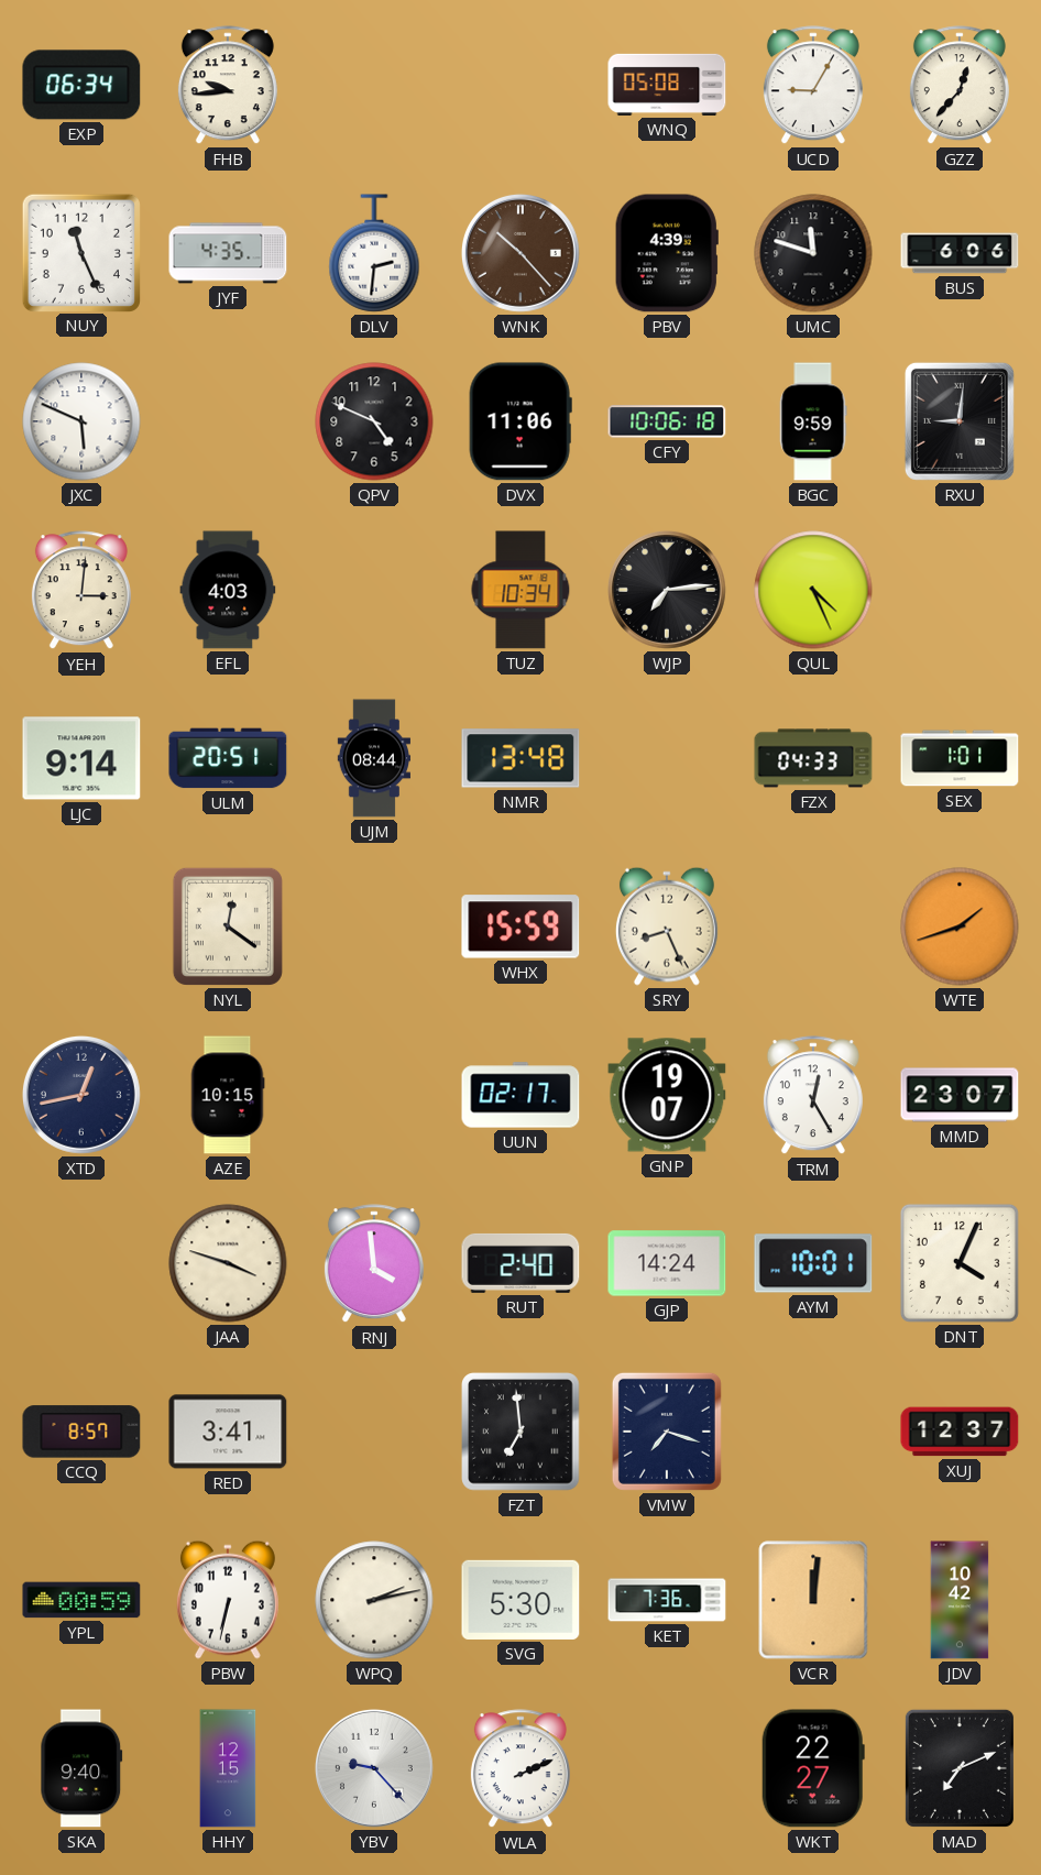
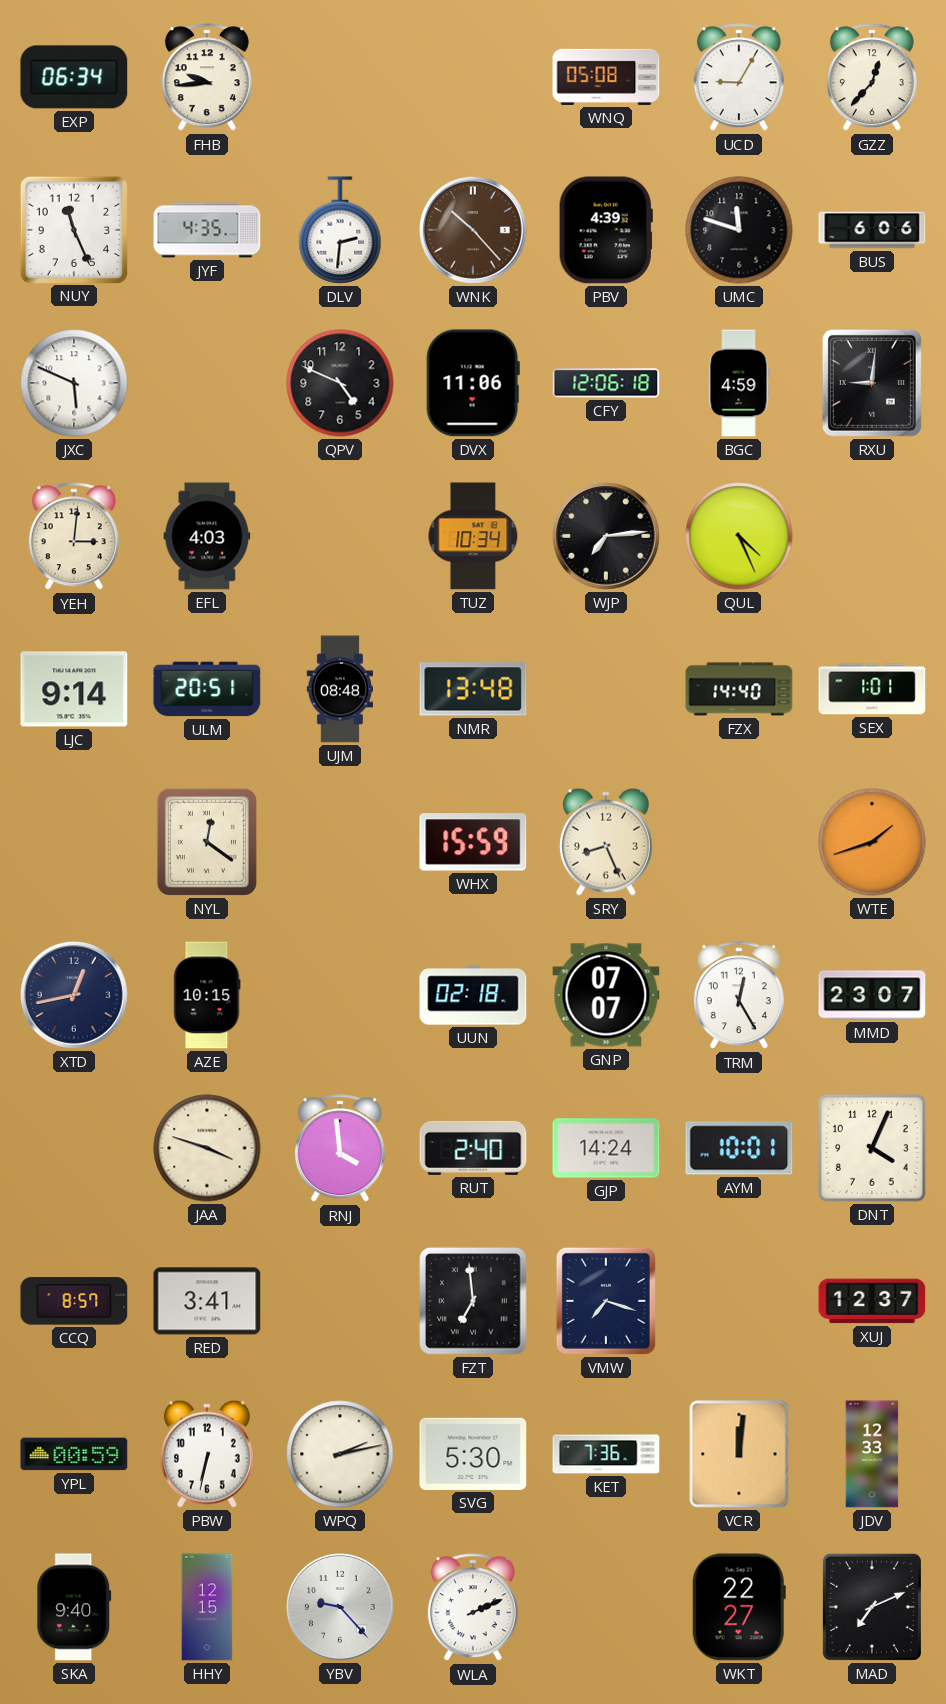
CFY: 10:06 -> 12:06
BGC: 9:59 -> 4:59
UJM: 08:44 -> 08:48
FZX: 04:33 -> 14:40
UUN: 02:17 -> 02:18
GNP: 19:07 -> 07:07
JDV: 10:42 -> 12:33
